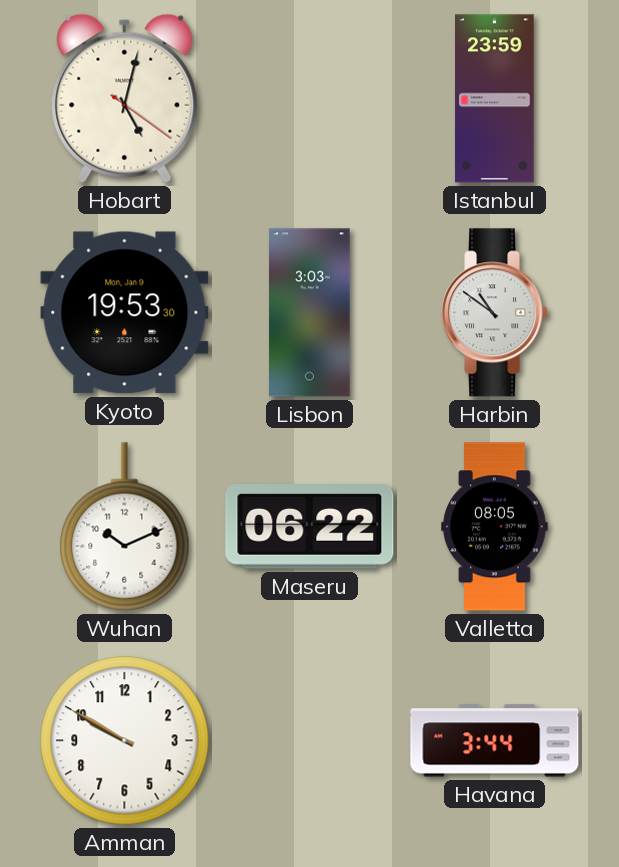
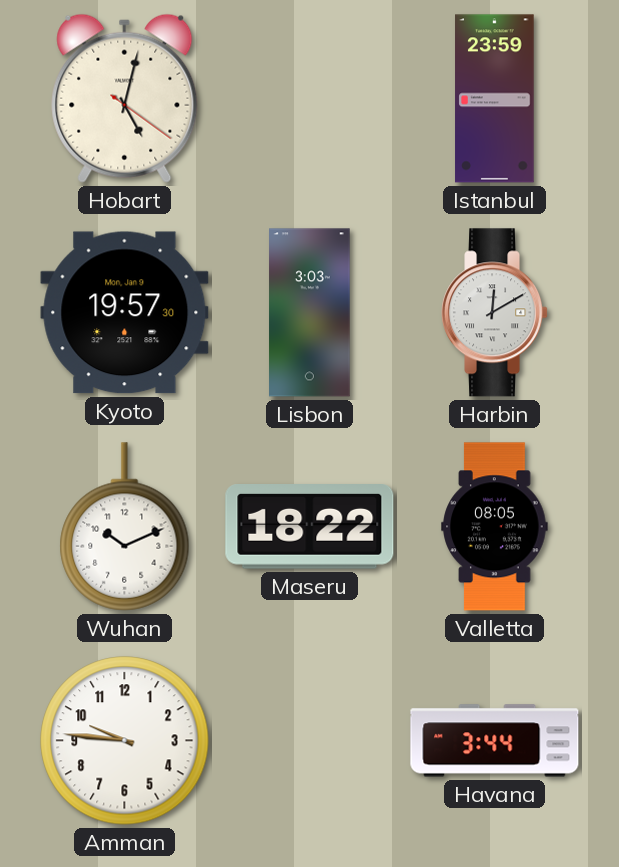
Kyoto: 19:53 -> 19:57
Harbin: 10:51 -> 12:10
Maseru: 06:22 -> 18:22
Amman: 9:50 -> 9:46
